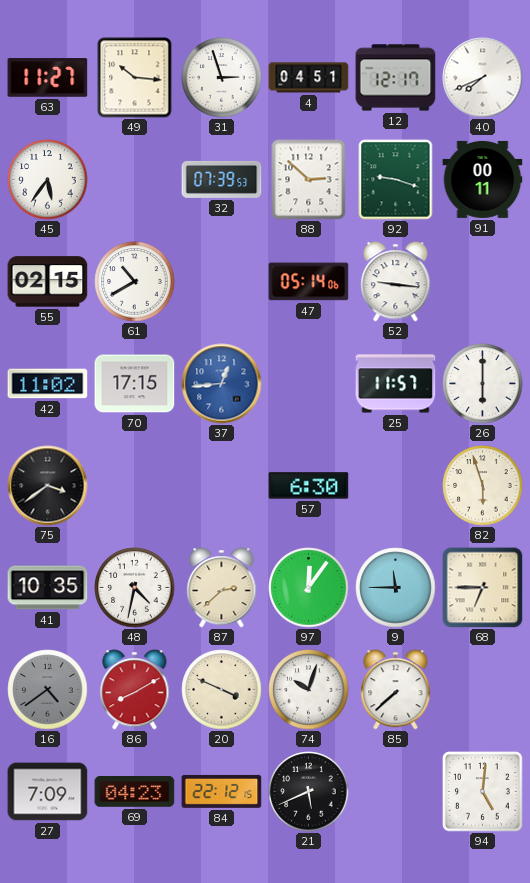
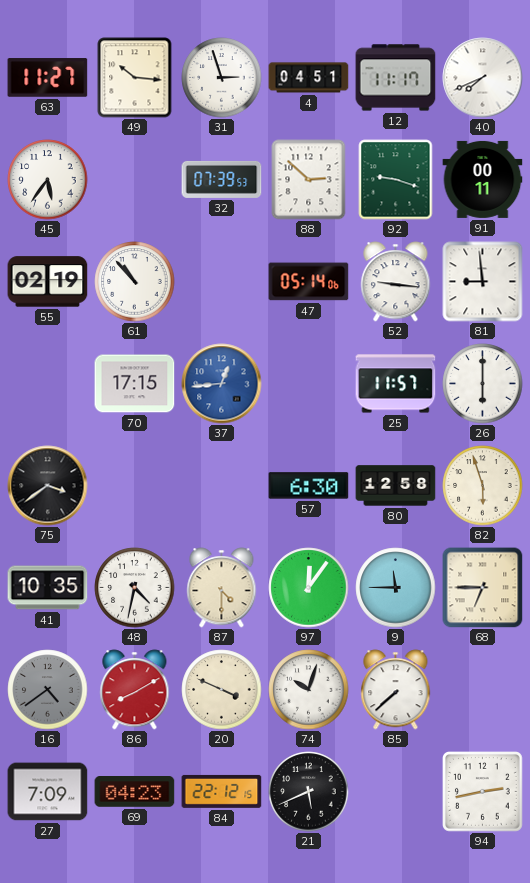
12: 12:17 -> 11:17
55: 02:15 -> 02:19
61: 10:40 -> 10:53
81: none -> 8:59
42: 11:02 -> none
80: none -> 12:58
87: 2:38 -> 4:30
94: 5:01 -> 2:43
